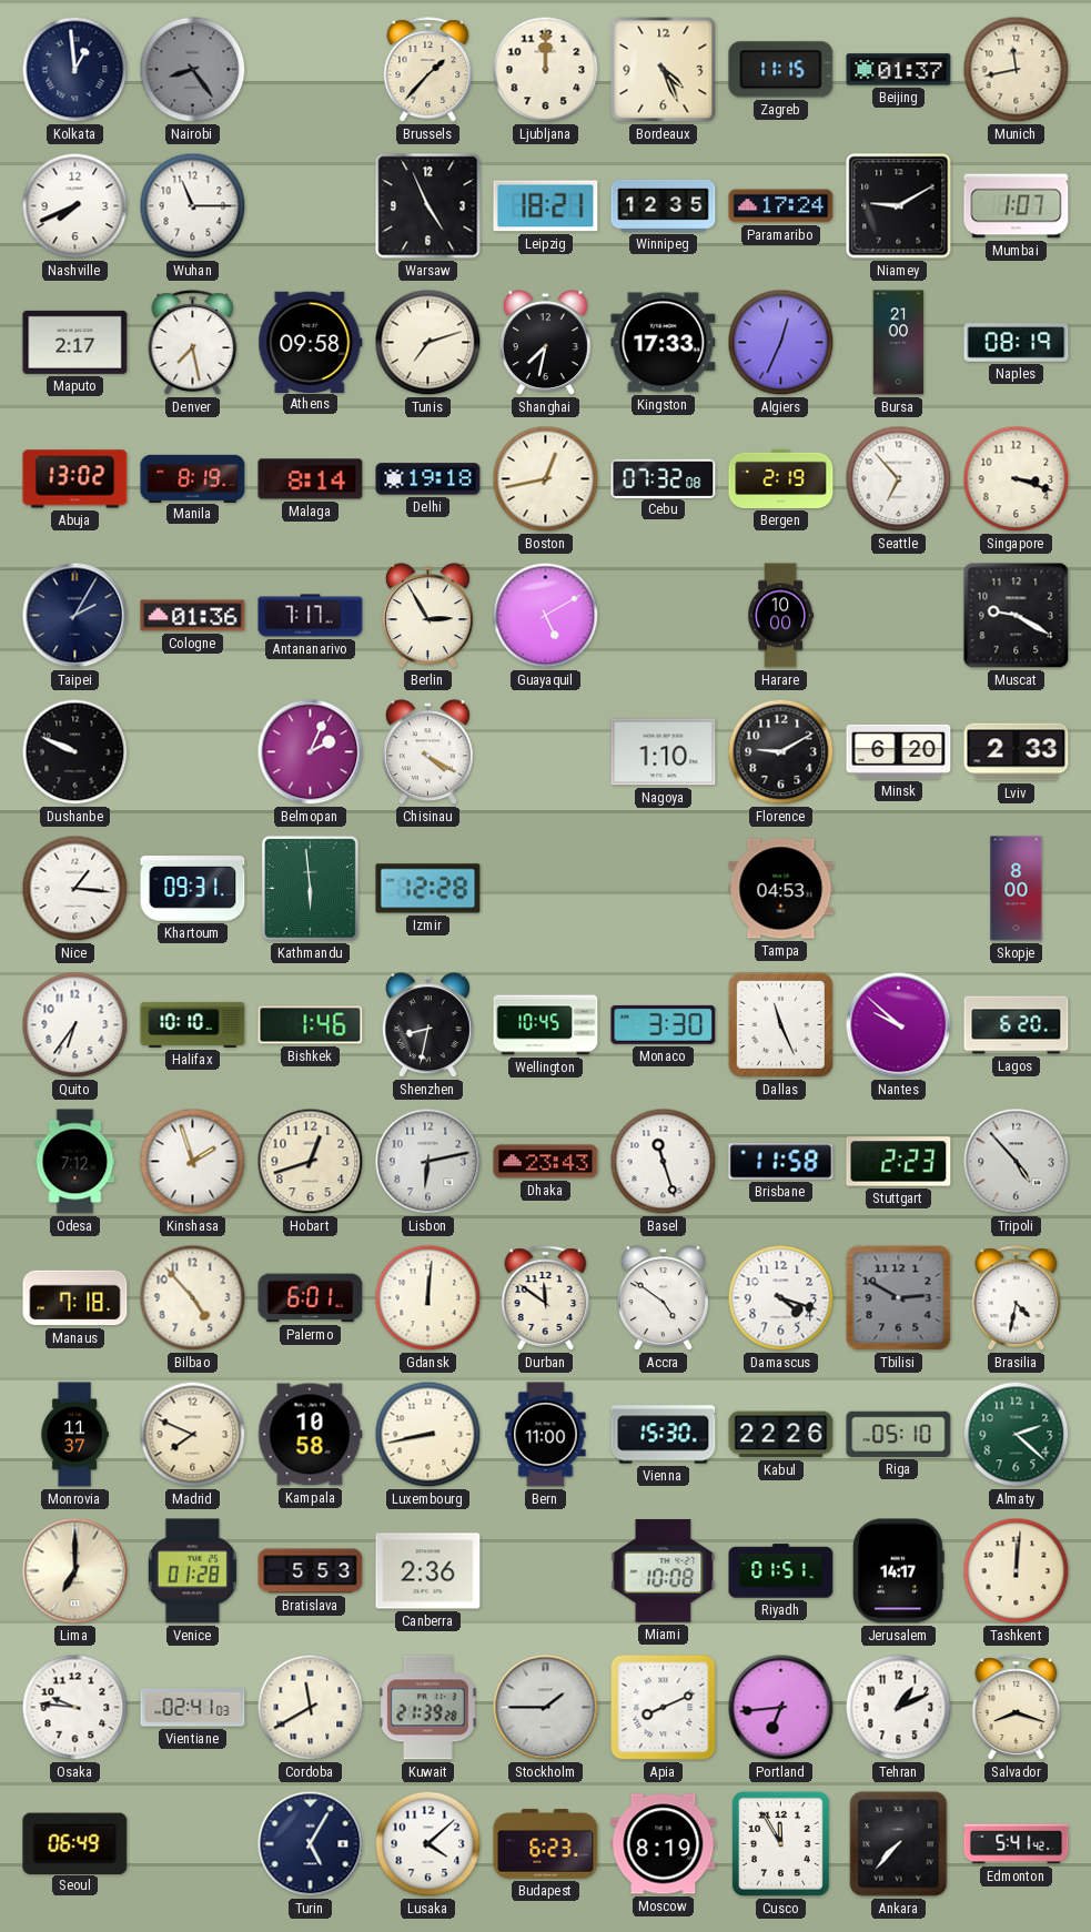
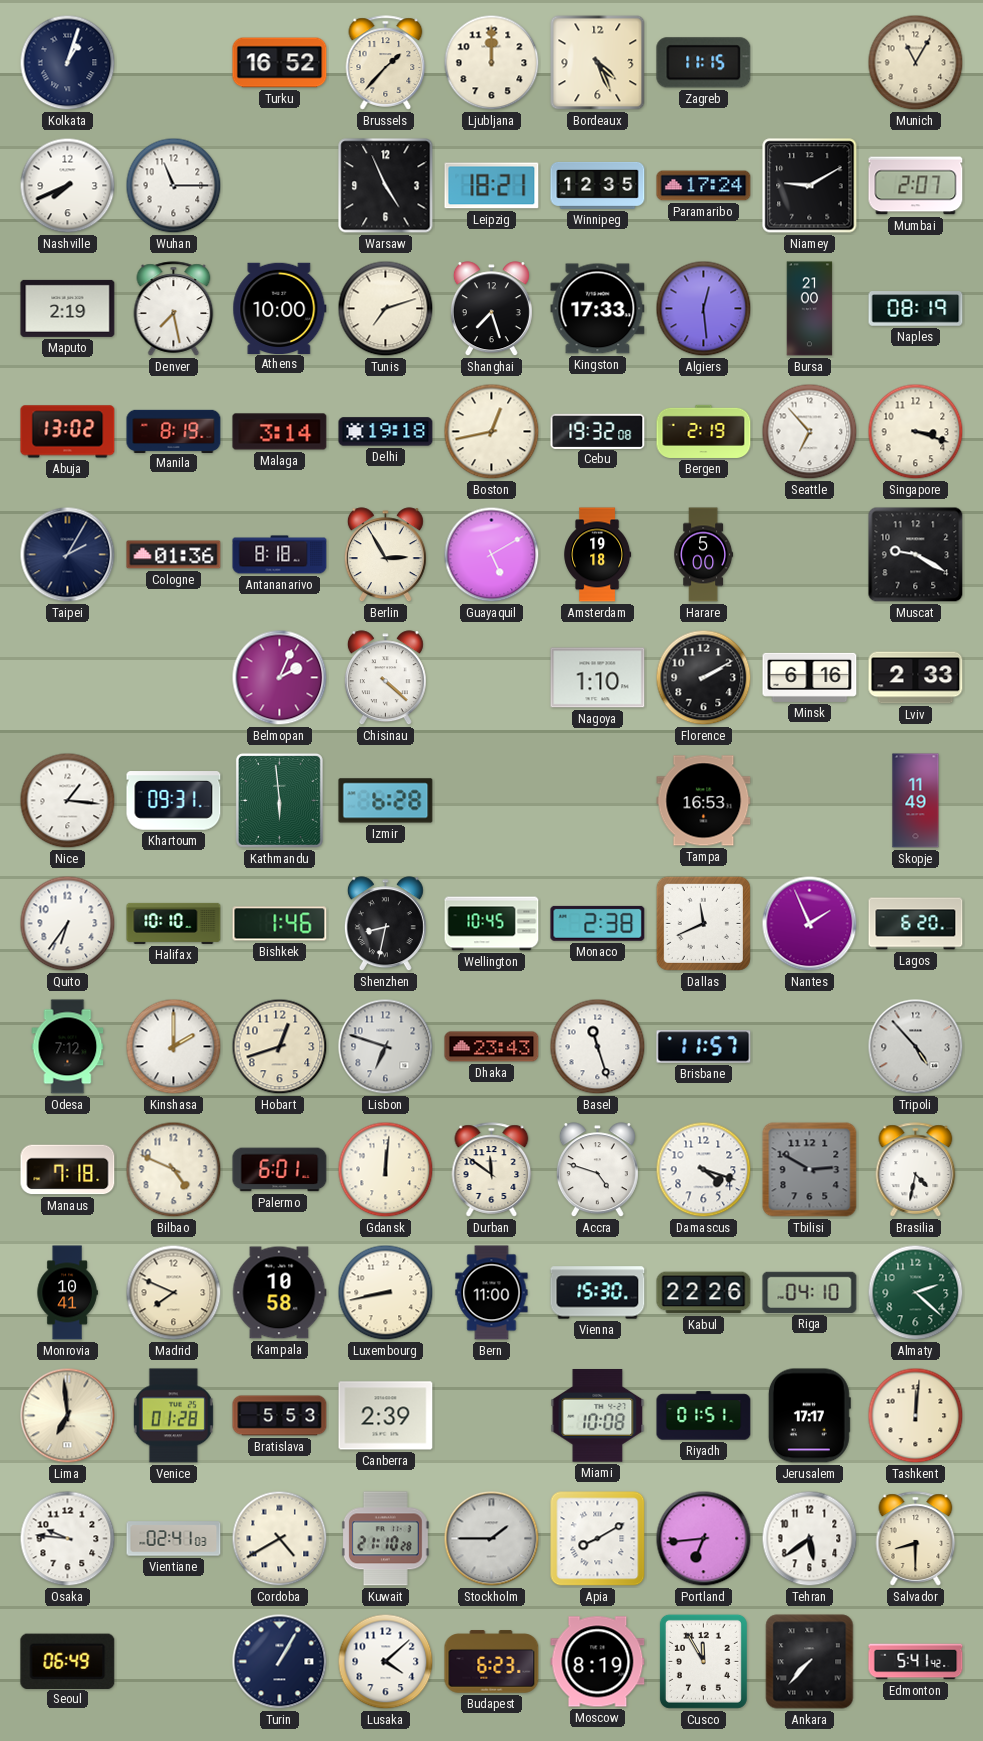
Kolkata: 12:59 -> 1:03
Nairobi: 8:24 -> none
Turku: none -> 16:52
Beijing: 01:37 -> none
Munich: 11:43 -> 11:05
Mumbai: 1:07 -> 2:07
Maputo: 2:17 -> 2:19
Athens: 09:58 -> 10:00
Shanghai: 7:32 -> 7:27
Algiers: 12:34 -> 12:29
Malaga: 8:14 -> 3:14
Cebu: 07:32 -> 19:32
Antananarivo: 7:17 -> 8:18
Amsterdam: none -> 19:18
Harare: 10:00 -> 5:00
Dushanbe: 9:49 -> none
Chisinau: 4:20 -> 4:22
Florence: 9:10 -> 2:10
Minsk: 6:20 -> 6:16
Izmir: 12:28 -> 6:28
Tampa: 04:53 -> 16:53
Skopje: 8:00 -> 11:49
Monaco: 3:30 -> 2:38
Dallas: 11:26 -> 11:41
Nantes: 9:52 -> 1:56
Kinshasa: 1:57 -> 2:00
Lisbon: 6:13 -> 6:48
Brisbane: 11:58 -> 11:57
Stuttgart: 2:23 -> none
Bilbao: 4:53 -> 4:49
Accra: 4:51 -> 4:48
Monrovia: 11:37 -> 10:41
Riga: 05:10 -> 04:10
Lima: 7:00 -> 6:59
Canberra: 2:36 -> 2:39
Jerusalem: 14:17 -> 17:17
Cordoba: 11:40 -> 4:40
Kuwait: 21:39 -> 21:10
Apia: 8:11 -> 8:10
Tehran: 1:11 -> 5:39
Salvador: 8:18 -> 8:30
Turin: 5:05 -> 1:05
